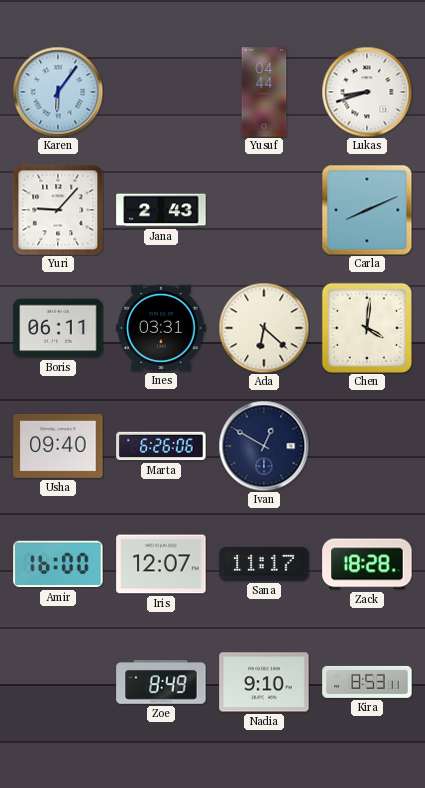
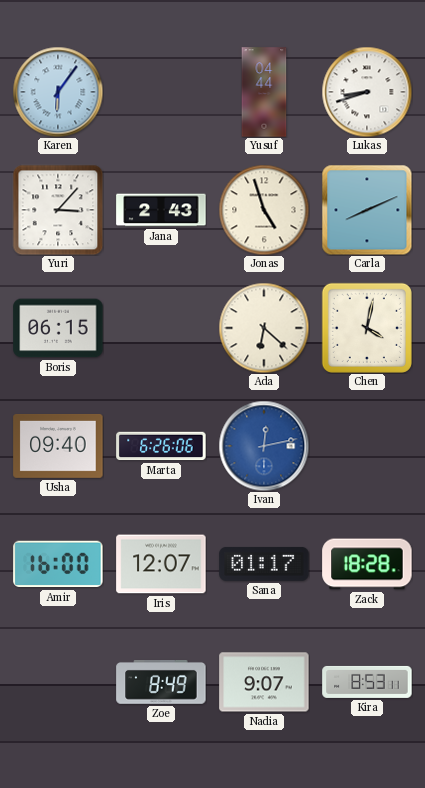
Yuri: 9:07 -> 3:07
Jonas: none -> 4:57
Boris: 06:11 -> 06:15
Ines: 03:31 -> none
Chen: 4:01 -> 4:02
Ivan: 12:50 -> 12:13
Ivan dial: navy -> blue
Sana: 11:17 -> 01:17
Nadia: 9:10 -> 9:07
